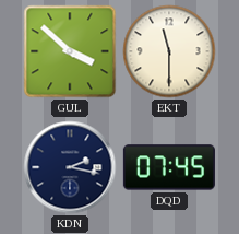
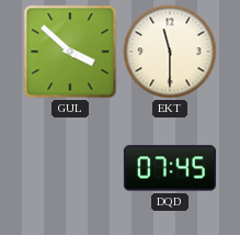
KDN: 2:17 -> none
